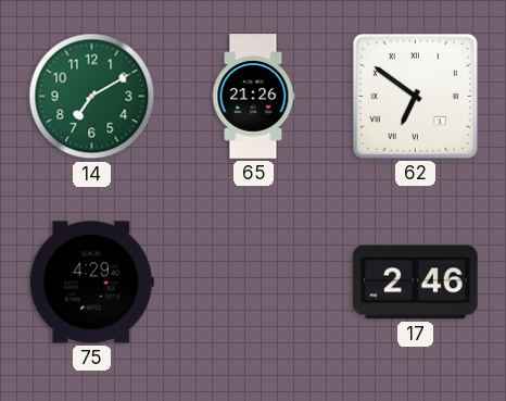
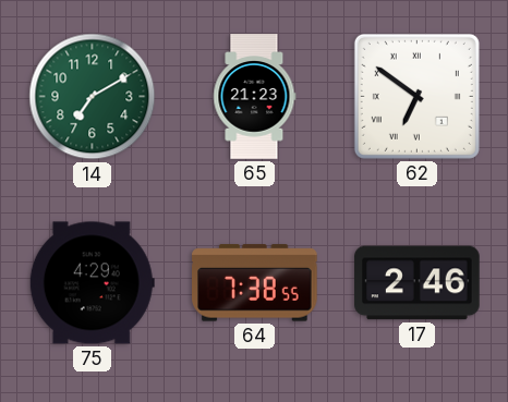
65: 21:26 -> 21:23
64: none -> 7:38
